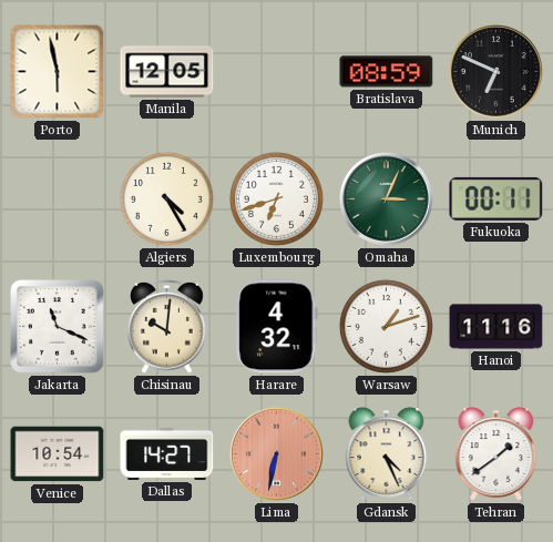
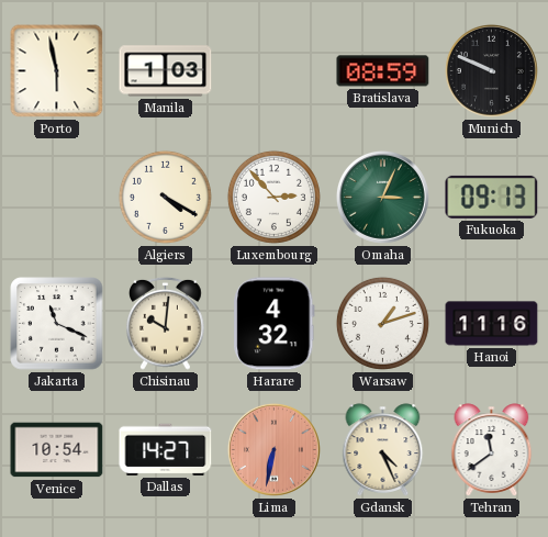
Manila: 12:05 -> 1:03
Munich: 6:49 -> 9:49
Algiers: 4:25 -> 4:20
Luxembourg: 6:42 -> 2:53
Fukuoka: 00:11 -> 09:13
Tehran: 1:39 -> 11:39
